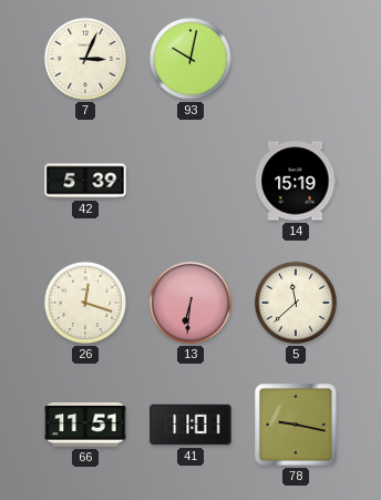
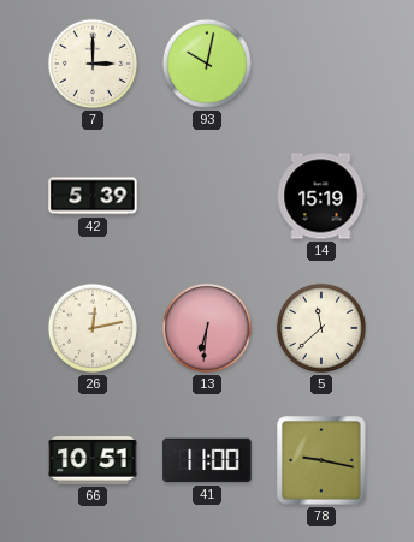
7: 3:04 -> 3:00
26: 12:18 -> 12:13
66: 11:51 -> 10:51
41: 11:01 -> 11:00
